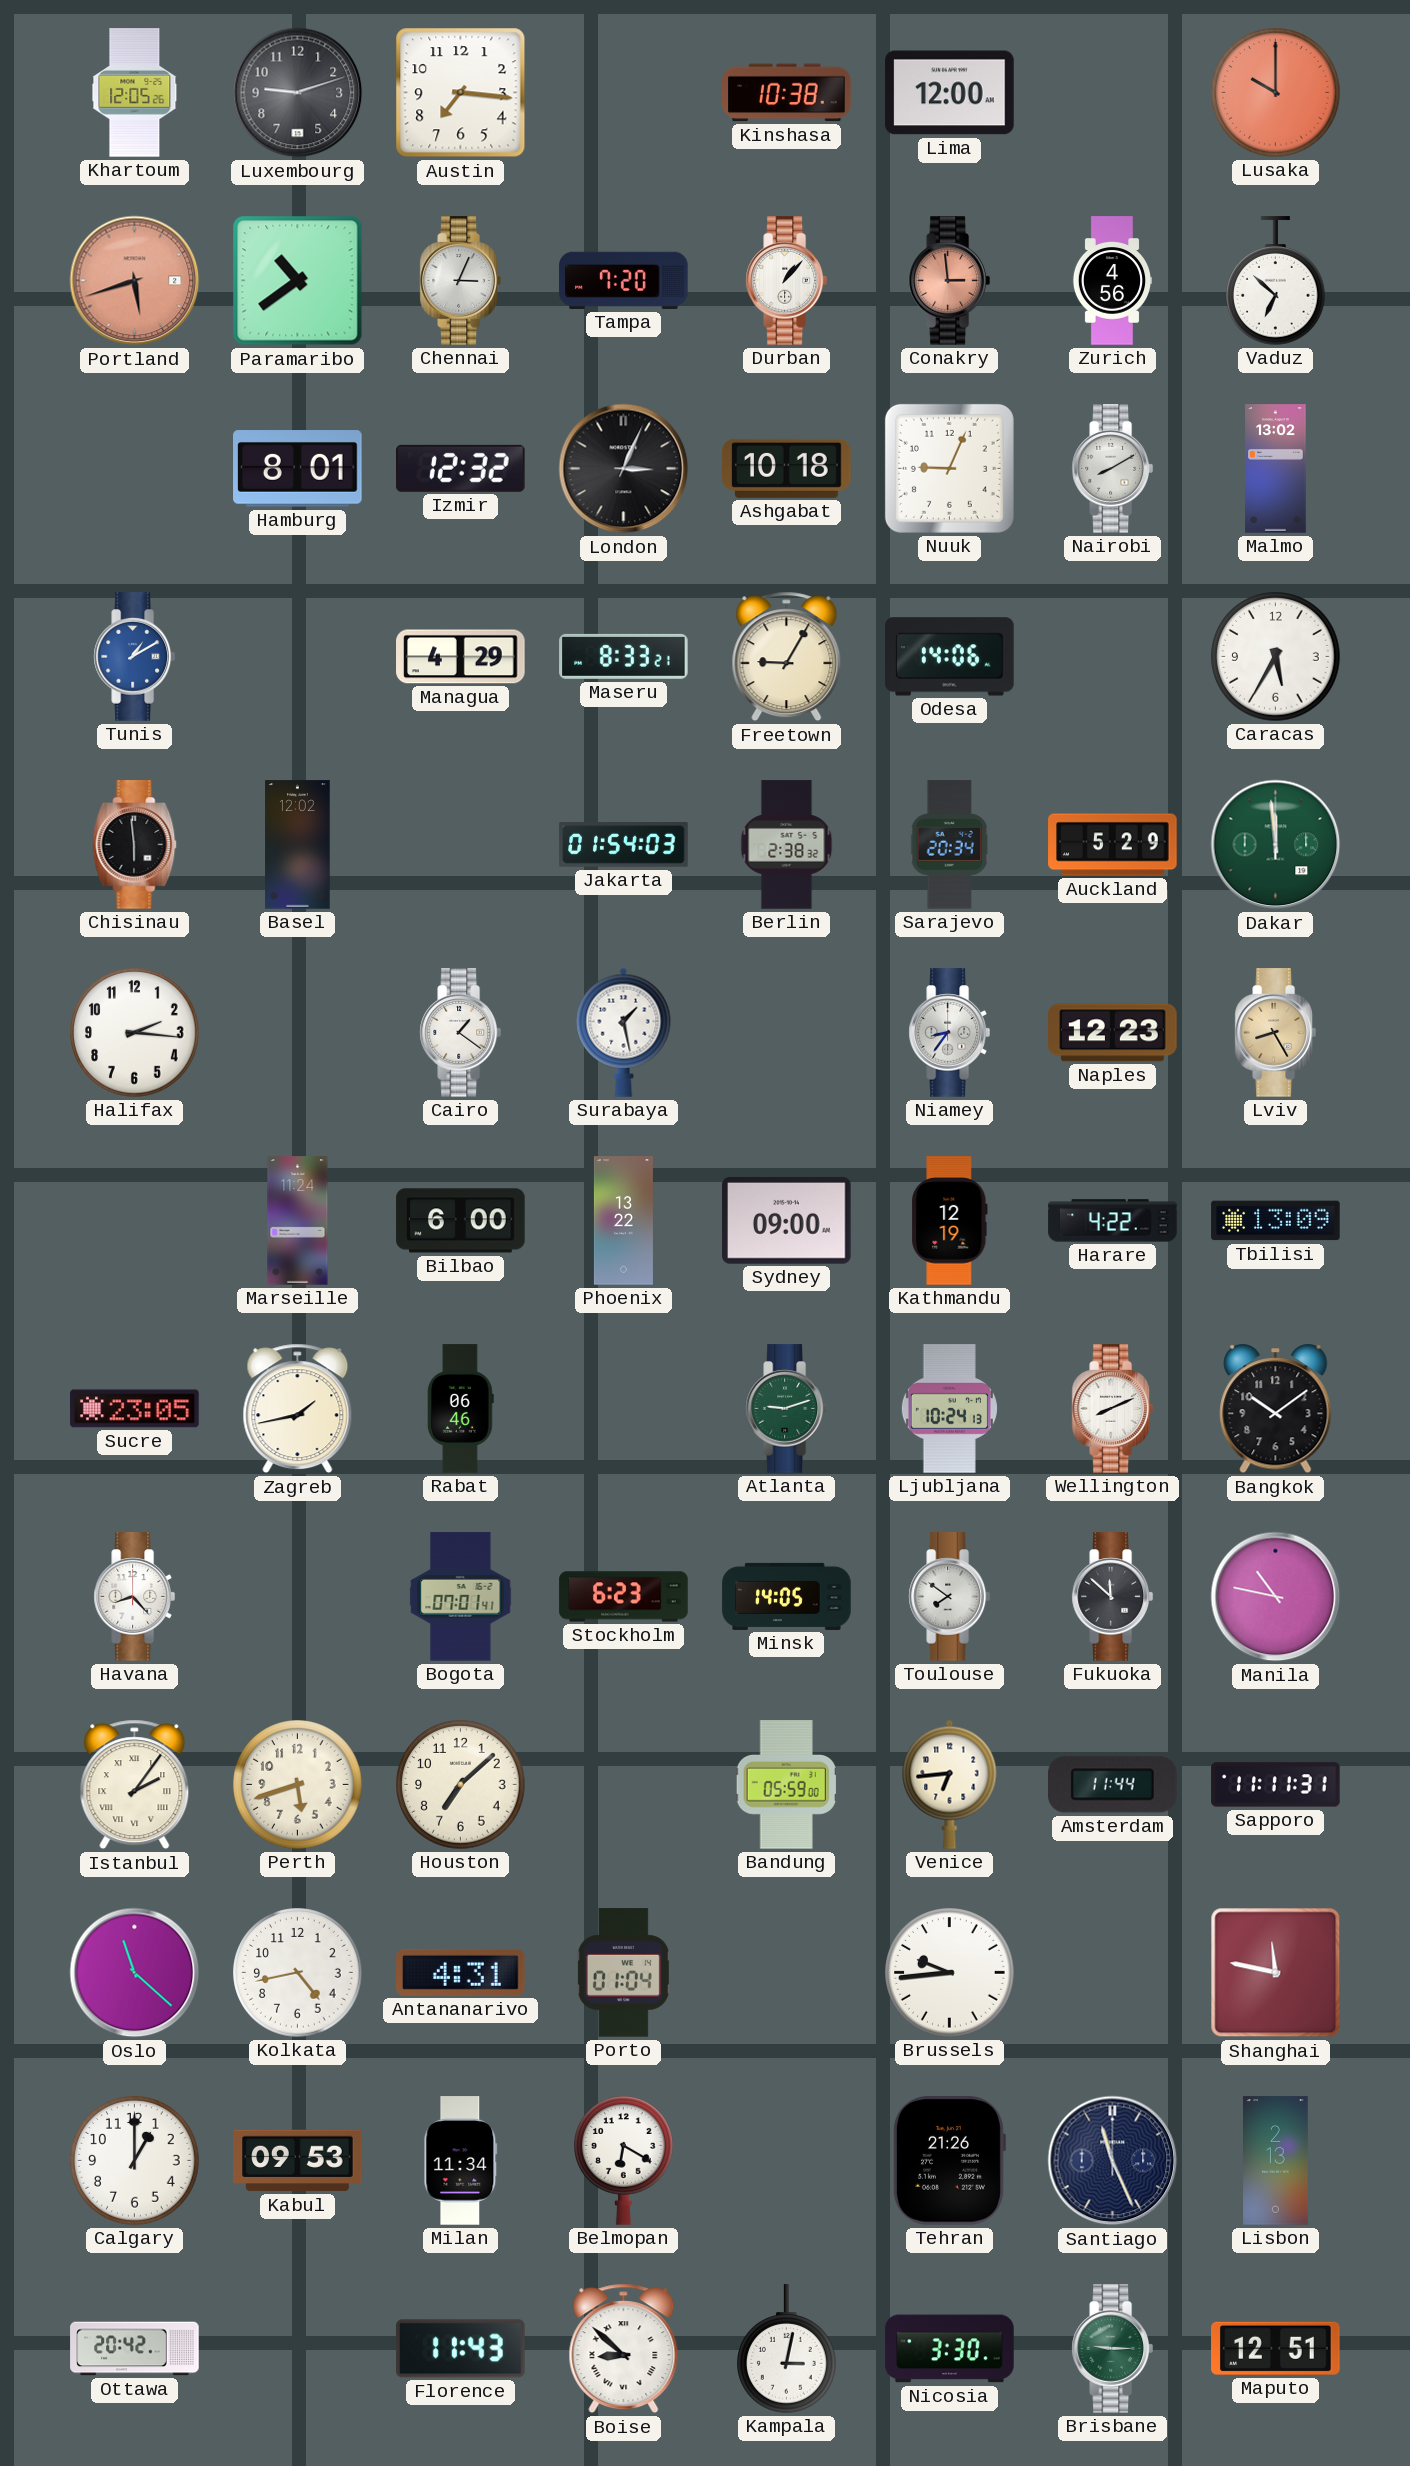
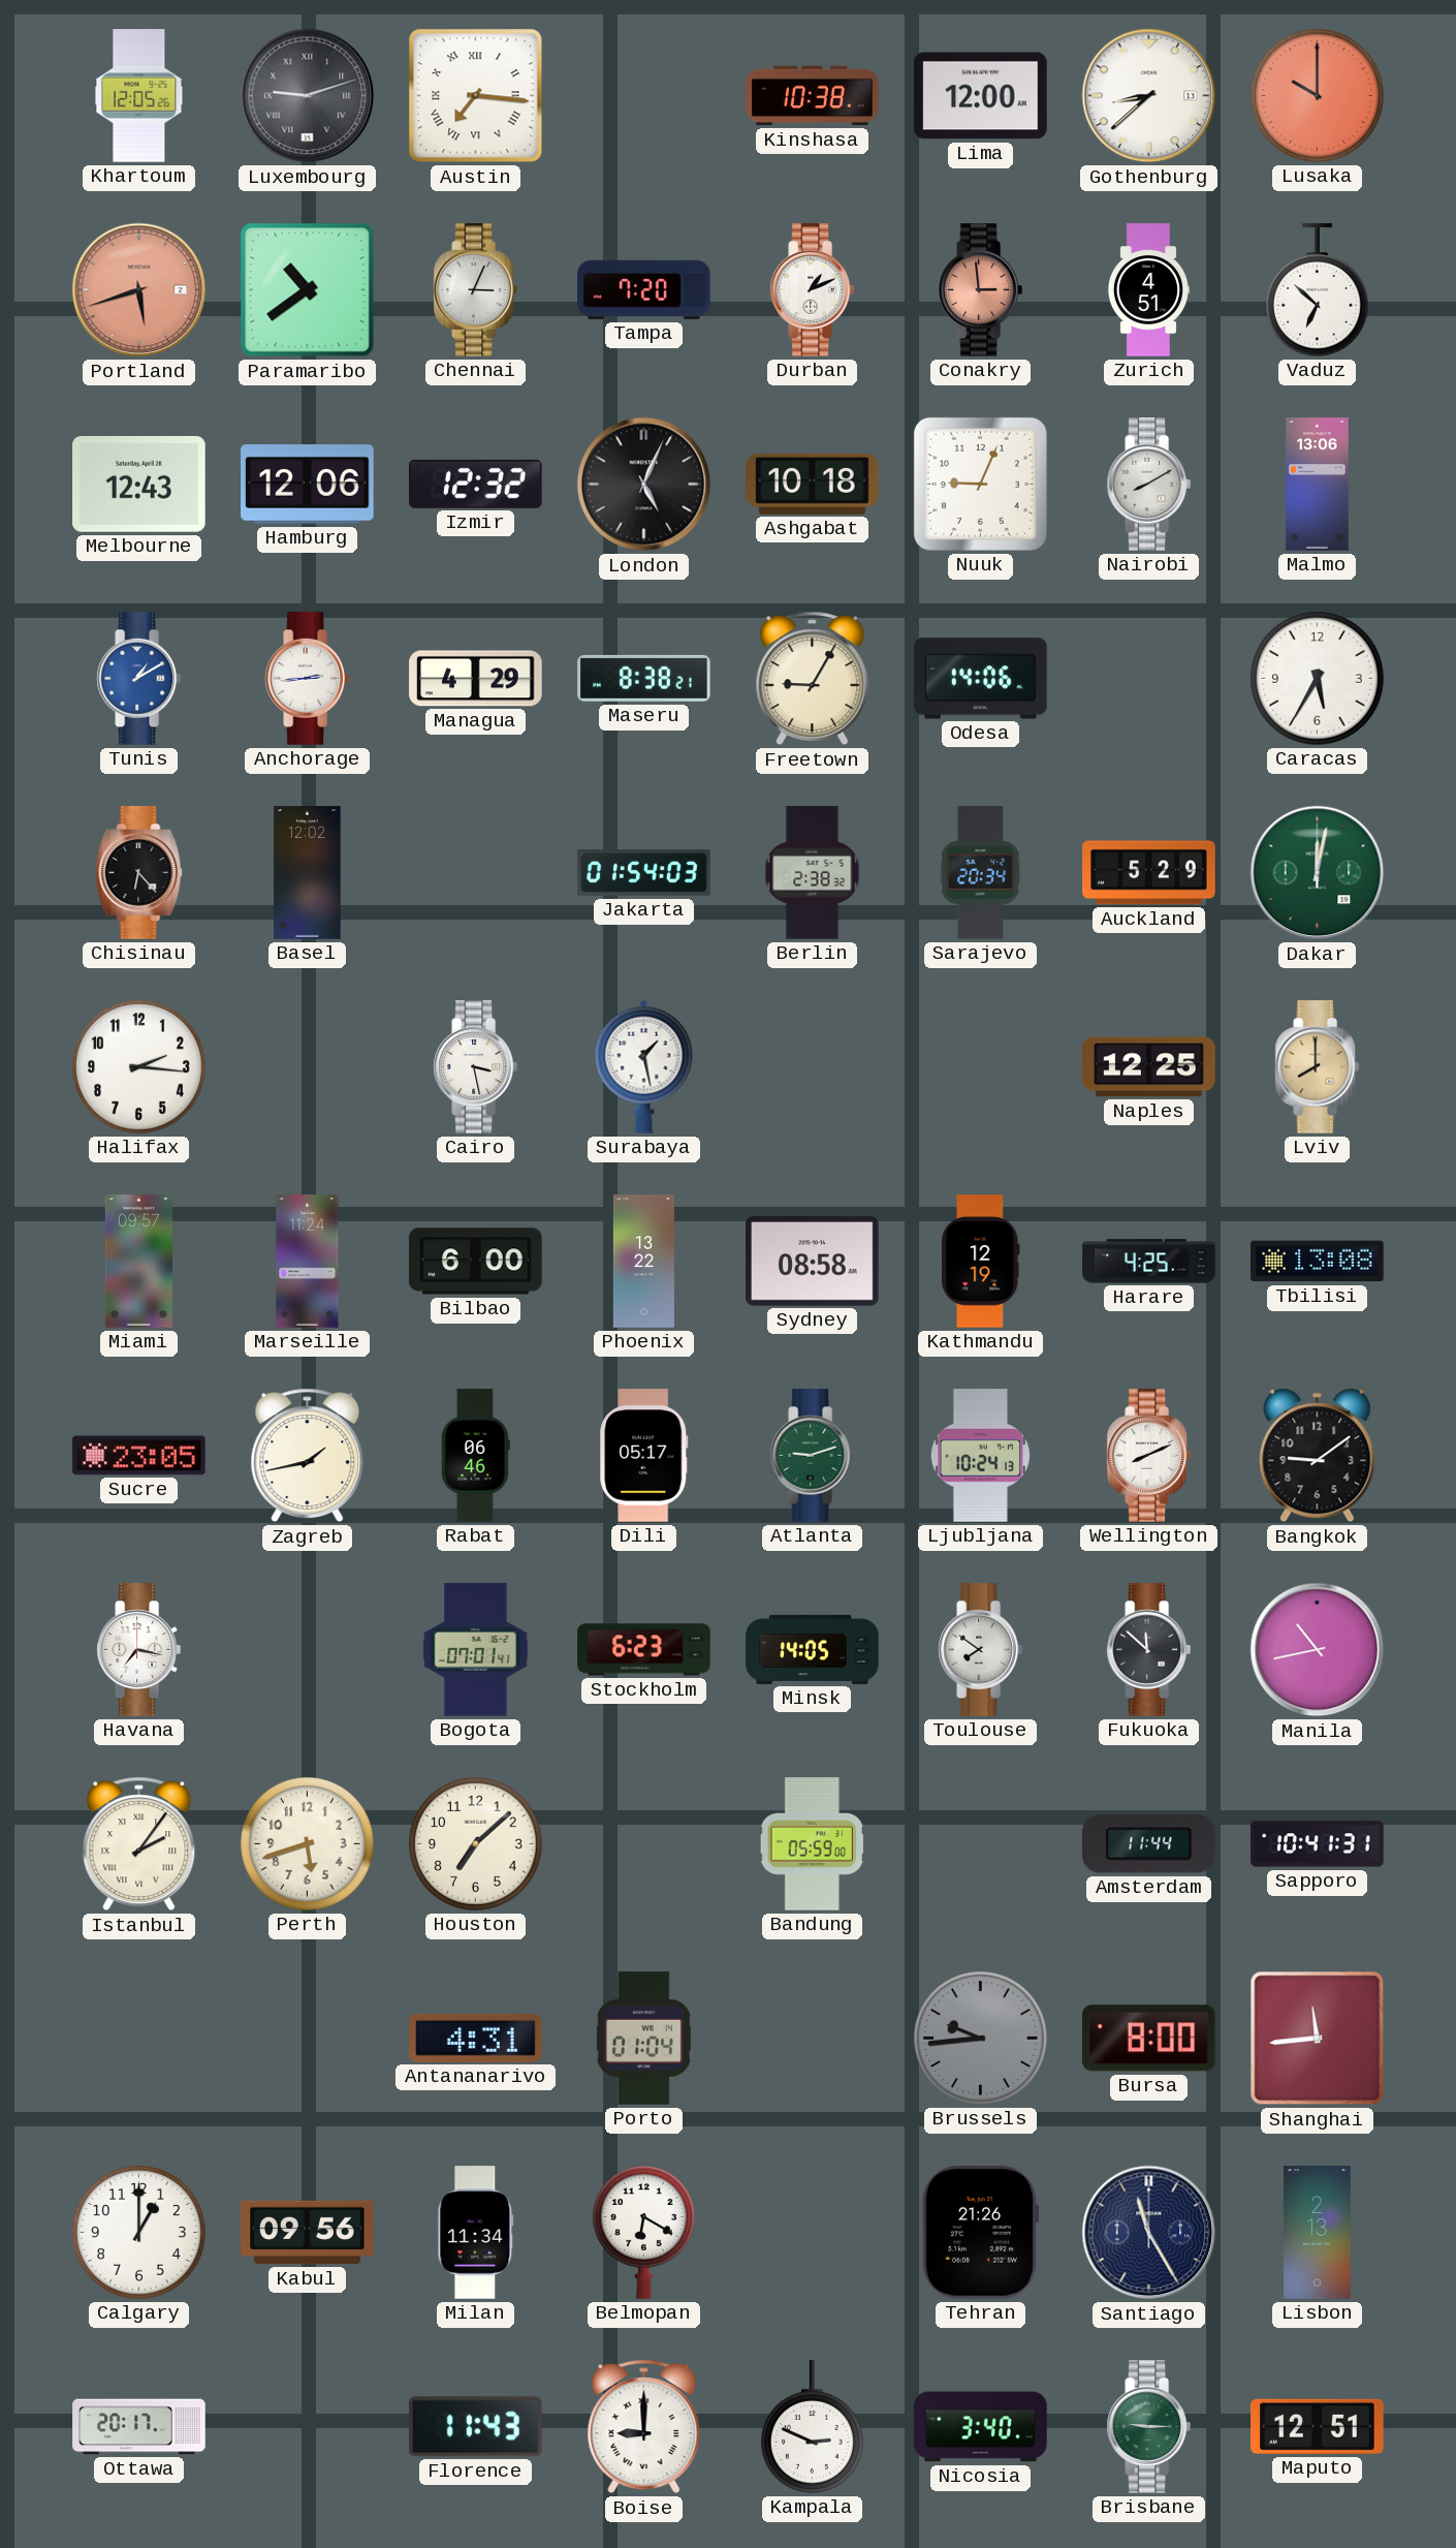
Luxembourg numerals: Arabic -> Roman
Austin numerals: Arabic -> Roman
Gothenburg: none -> 8:38
Durban: 1:07 -> 1:11
Zurich: 4:56 -> 4:51
Melbourne: none -> 12:43
Hamburg: 8:01 -> 12:06
London: 3:04 -> 5:04
Malmo: 13:02 -> 13:06
Anchorage: none -> 2:44
Maseru: 8:33 -> 8:38
Chisinau: 5:59 -> 6:23
Dakar: 11:59 -> 12:02
Cairo: 1:21 -> 3:28
Niamey: 8:36 -> none
Naples: 12:23 -> 12:25
Lviv: 8:25 -> 8:00
Miami: none -> 09:57
Sydney: 09:00 -> 08:58
Harare: 4:22 -> 4:25
Tbilisi: 13:09 -> 13:08
Dili: none -> 05:17
Bangkok: 10:09 -> 9:09
Havana: 8:23 -> 7:17
Manila: 10:47 -> 10:43
Venice: 6:44 -> none
Sapporo: 11:11 -> 10:41
Oslo: 11:22 -> none
Kolkata: 4:43 -> none
Brussels dial: white -> grey
Bursa: none -> 8:00
Shanghai: 11:47 -> 11:44
Kabul: 09:53 -> 09:56
Santiago: 11:26 -> 11:25
Ottawa: 20:42 -> 20:17
Boise: 8:52 -> 9:00
Kampala: 3:02 -> 2:49
Nicosia: 3:30 -> 3:40
